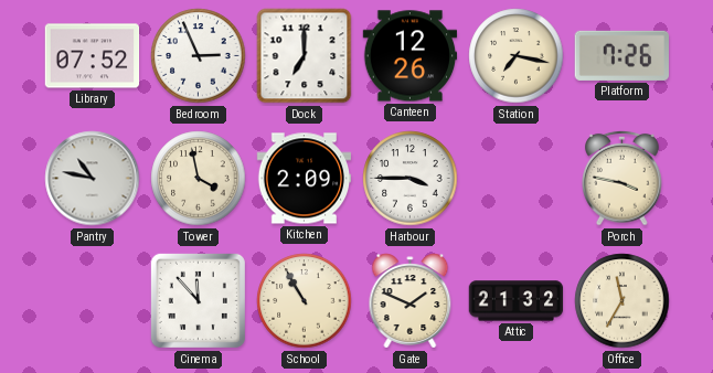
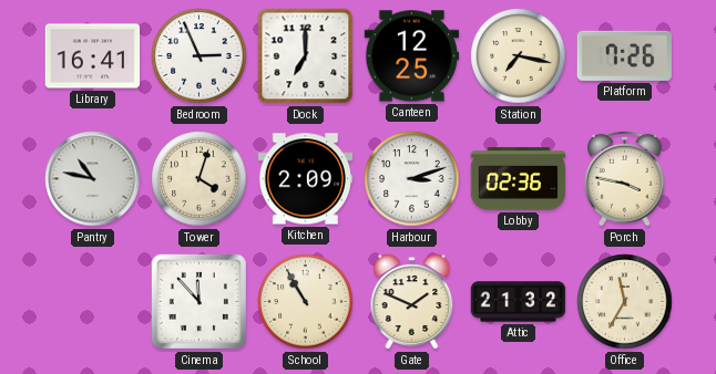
Library: 07:52 -> 16:41
Canteen: 12:26 -> 12:25
Tower: 3:58 -> 4:03
Harbour: 3:45 -> 3:12
Lobby: none -> 02:36
